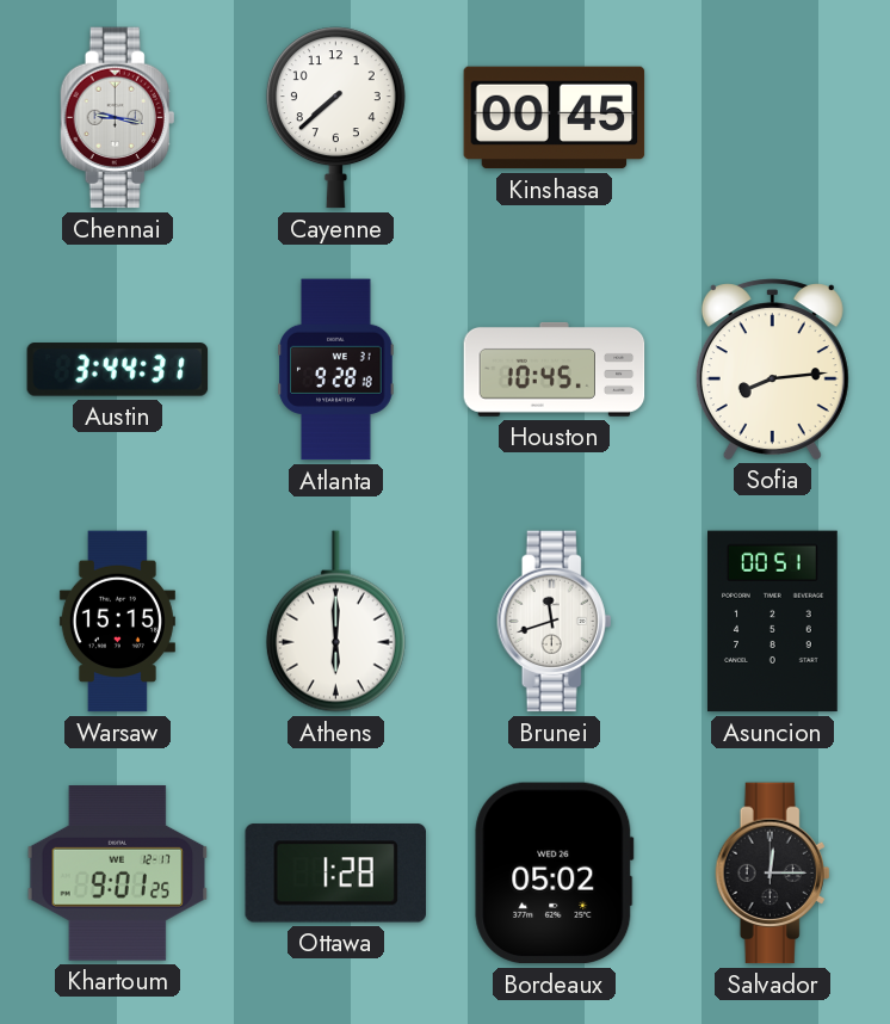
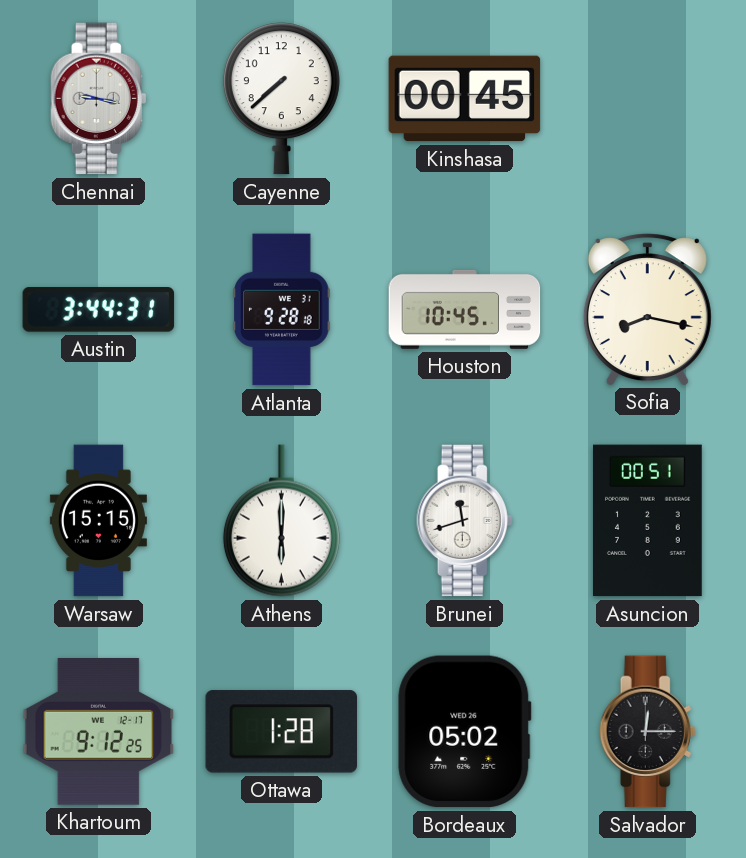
Sofia: 8:14 -> 8:17
Khartoum: 9:01 -> 9:12
